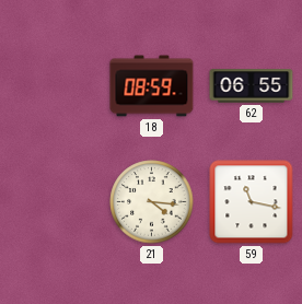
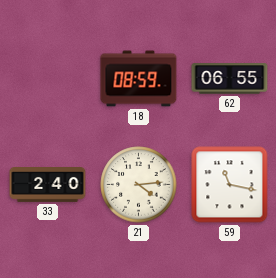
33: none -> 2:40
21: 4:16 -> 4:14
